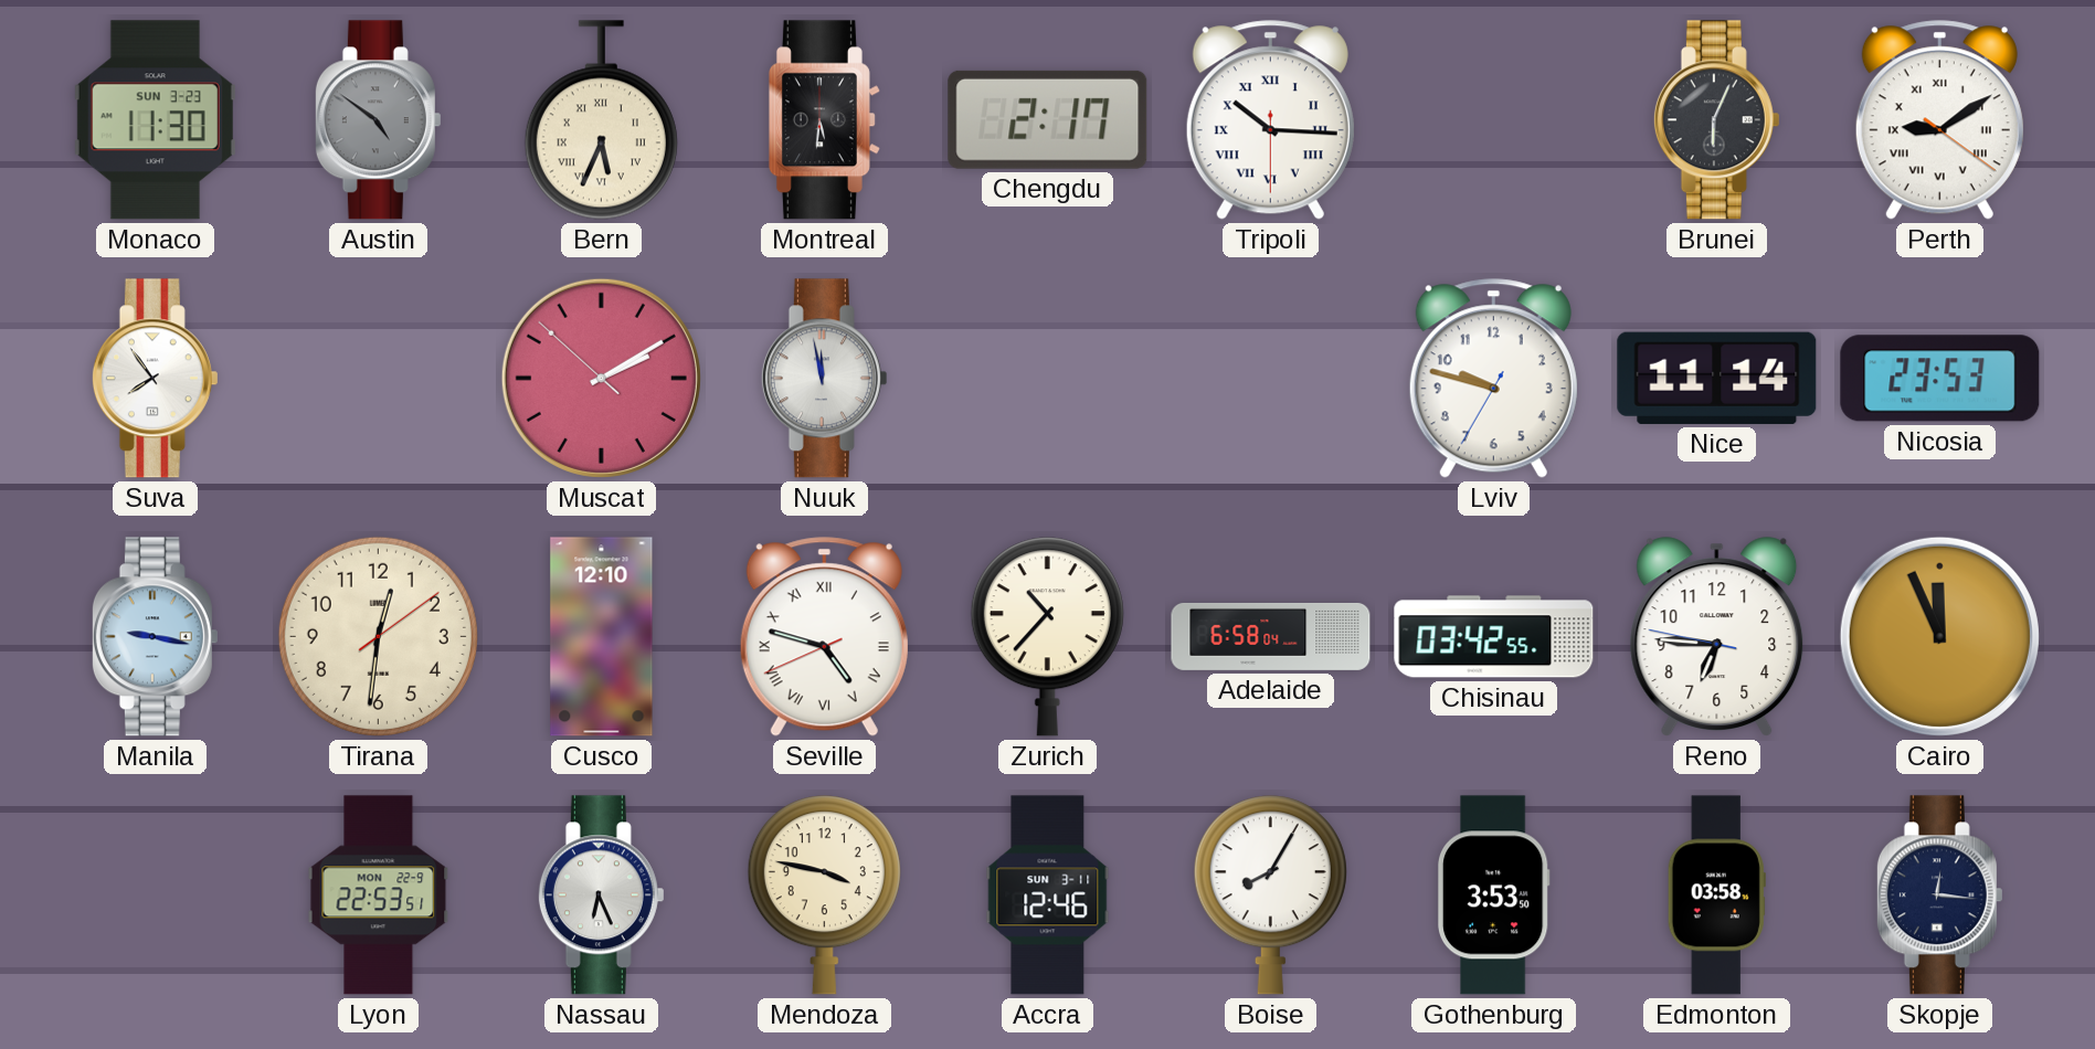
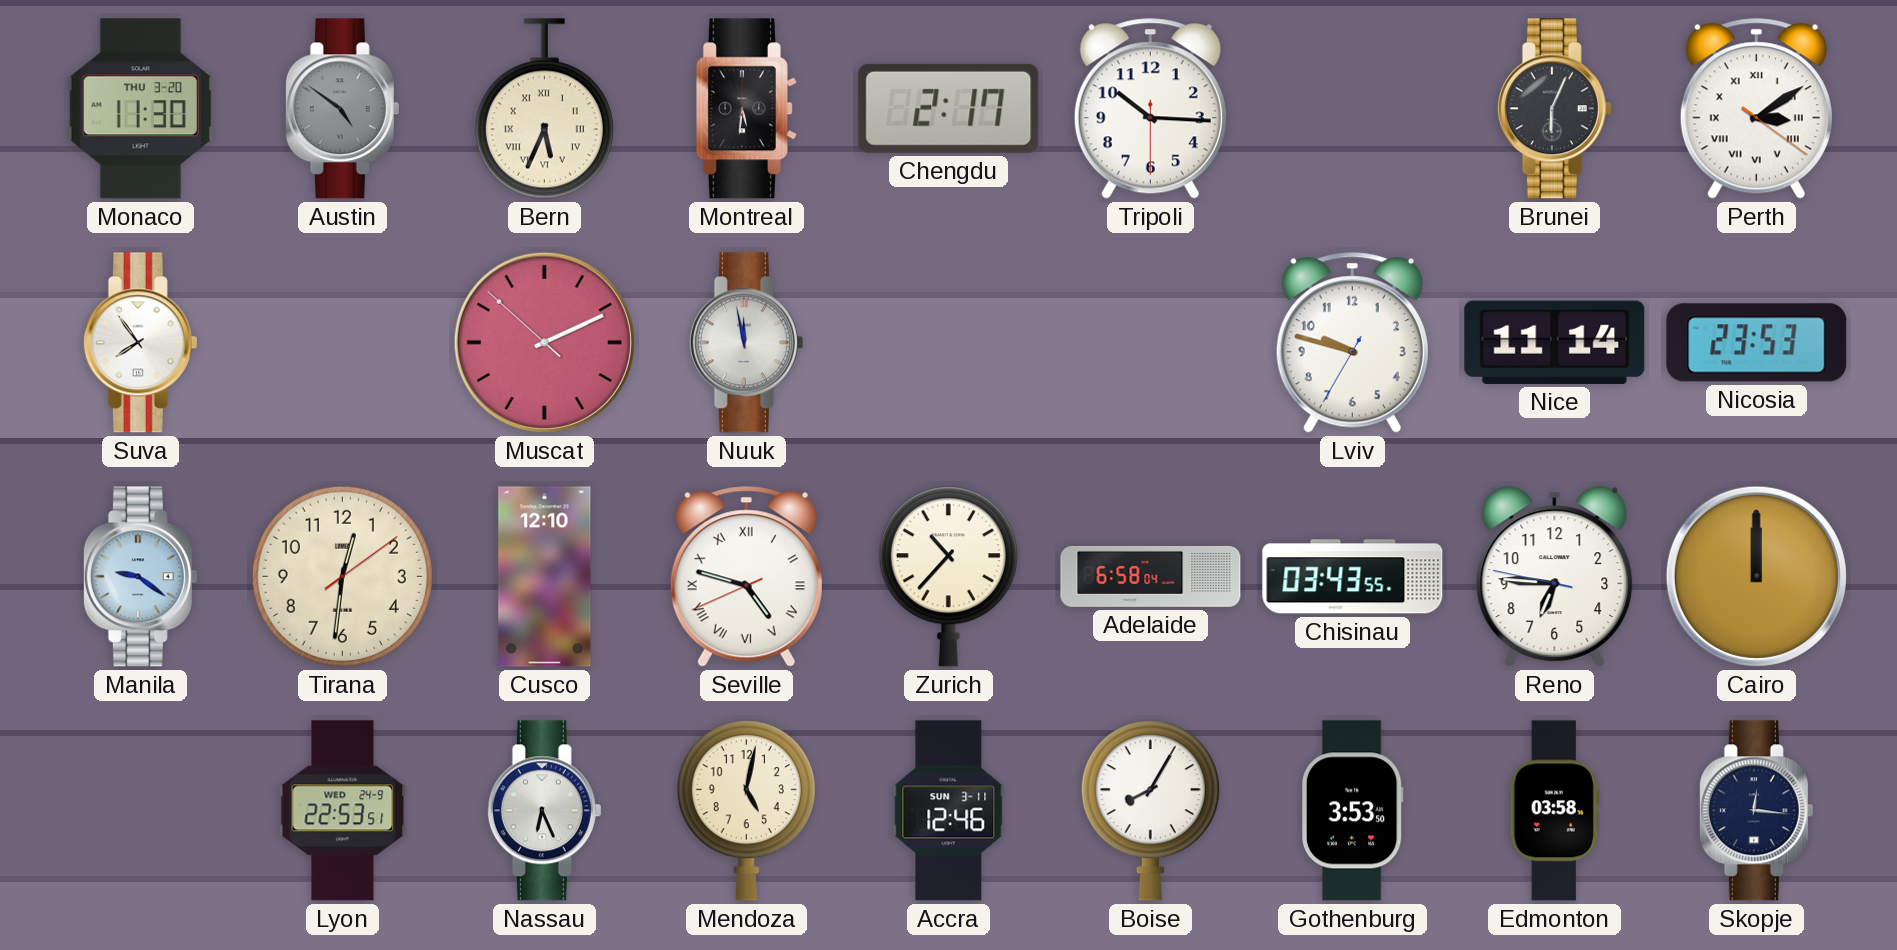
Monaco date: SUN 3-23 -> THU 3-20
Tripoli numerals: Roman -> Arabic
Perth: 9:09 -> 3:09
Muscat: 2:09 -> 2:10
Manila: 9:17 -> 9:21
Chisinau: 03:42 -> 03:43
Cairo: 11:56 -> 12:00
Lyon date: MON 22-9 -> WED 24-9
Mendoza: 3:47 -> 5:02
